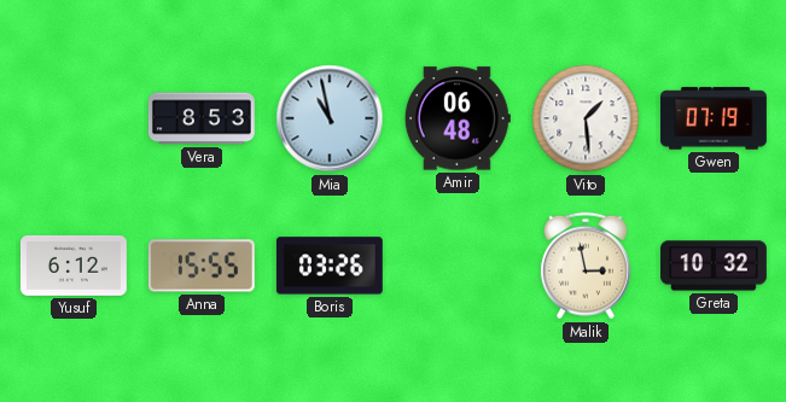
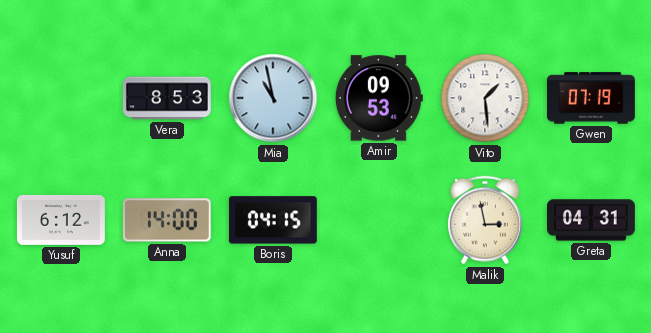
Amir: 06:48 -> 09:53
Anna: 15:55 -> 14:00
Boris: 03:26 -> 04:15
Greta: 10:32 -> 04:31
